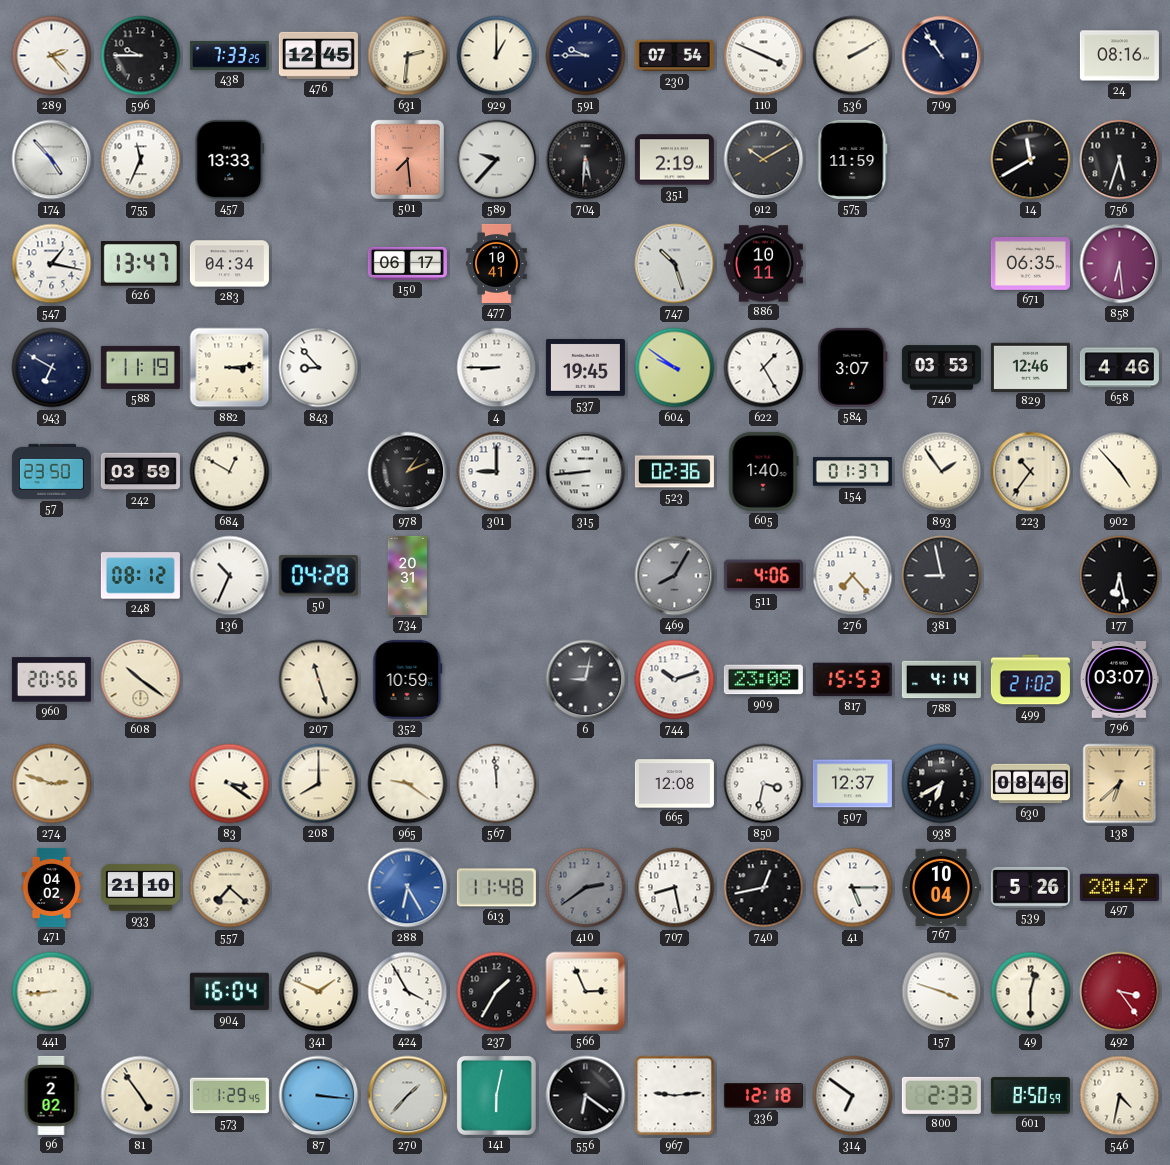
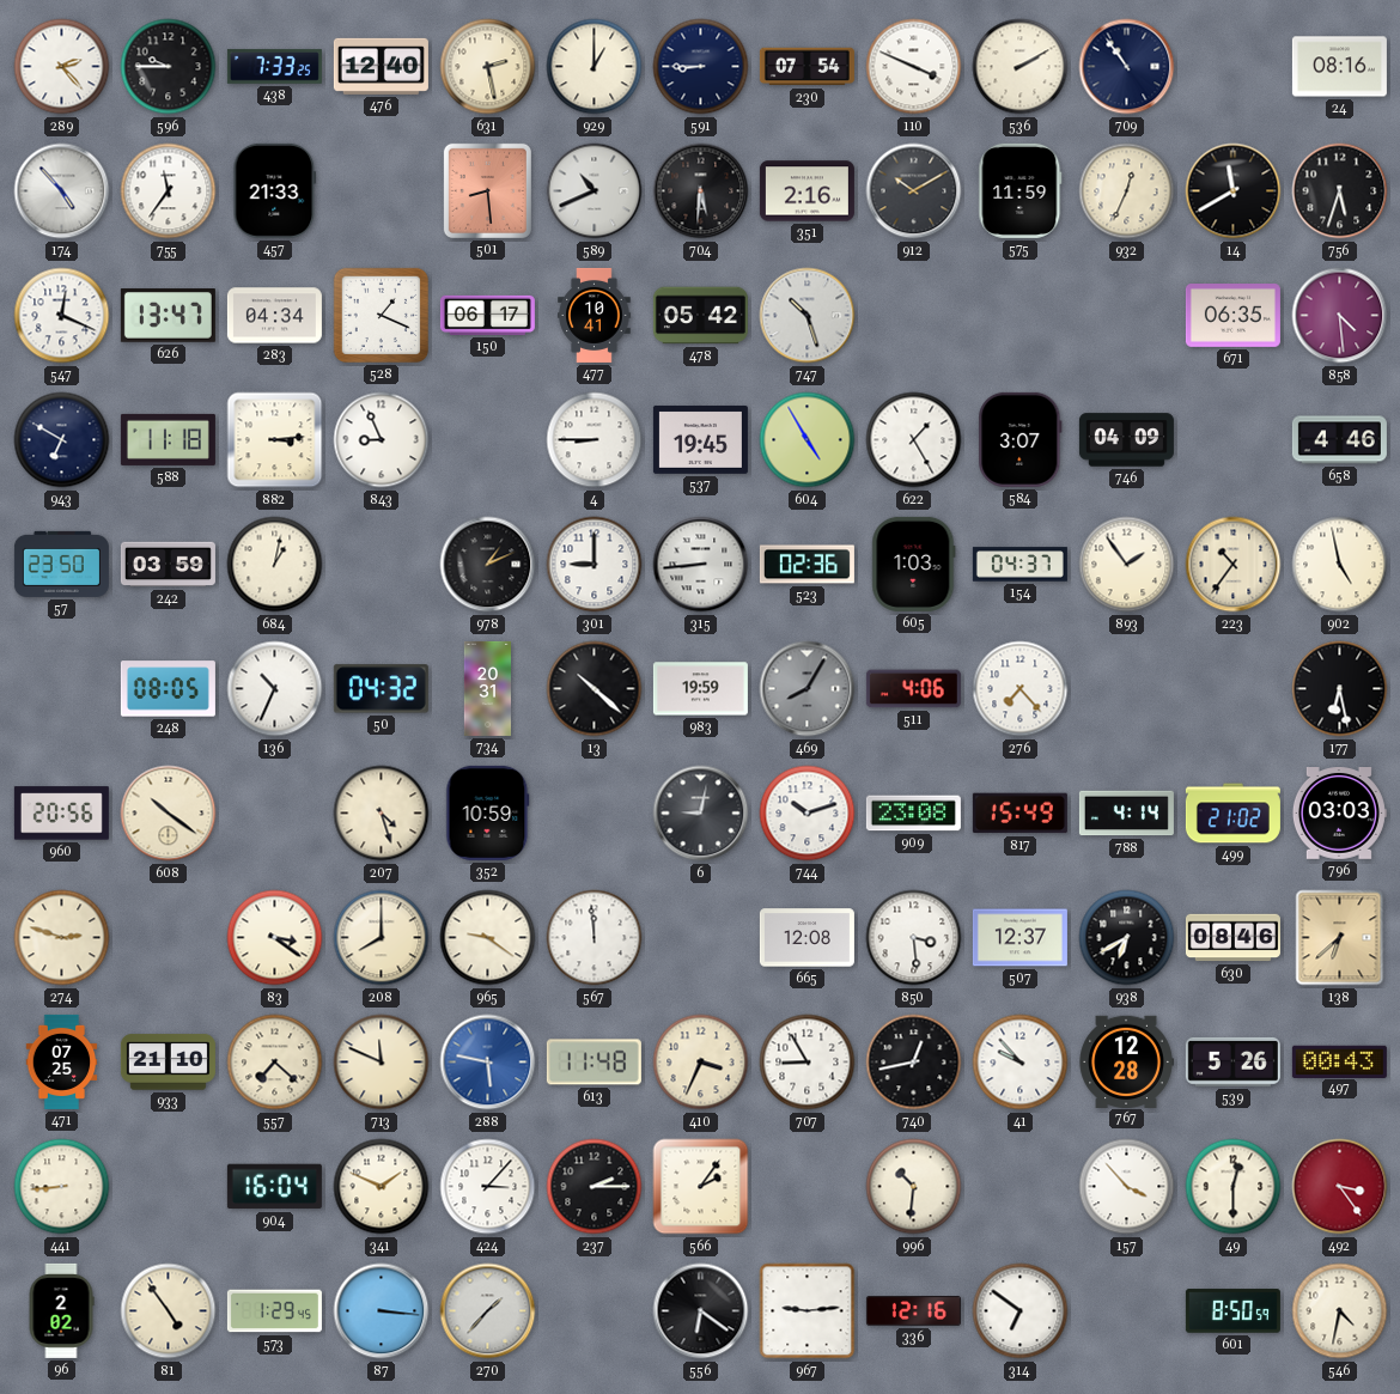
476: 12:45 -> 12:40
631: 2:31 -> 2:28
591: 9:45 -> 8:45
755: 11:34 -> 11:36
457: 13:33 -> 21:33
501: 7:29 -> 8:29
589: 9:37 -> 10:41
351: 2:19 -> 2:16
932: none -> 12:34
547: 1:17 -> 12:19
528: none -> 1:19
478: none -> 05:42
886: 10:11 -> none
858: 6:29 -> 4:29
588: 11:19 -> 11:18
843: 8:53 -> 8:56
604: 9:51 -> 4:55
746: 03:53 -> 04:09
829: 12:46 -> none
684: 12:50 -> 1:02
605: 1:40 -> 1:03
154: 01:37 -> 04:37
902: 4:53 -> 4:58
248: 08:12 -> 08:05
50: 04:28 -> 04:32
13: none -> 10:22
983: none -> 19:59
381: 8:58 -> none
207: 11:27 -> 4:27
817: 15:53 -> 15:49
796: 03:07 -> 03:03
850: 3:32 -> 3:29
471: 04:02 -> 07:25
713: none -> 11:49
288: 6:25 -> 5:47
410: 2:39 -> 3:34
410 dial: grey -> cream
707: 8:28 -> 8:55
41: 5:15 -> 9:53
767: 10:04 -> 12:28
497: 20:47 -> 00:43
424: 3:55 -> 3:07
237: 1:35 -> 2:15
566: 2:56 -> 2:06
996: none -> 10:31
157: 3:48 -> 3:53
141: 6:02 -> none
336: 12:18 -> 12:16
800: 2:33 -> none
